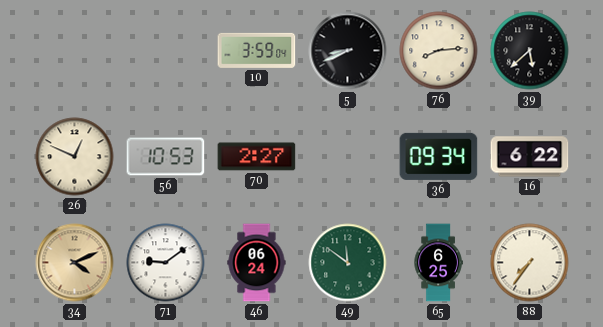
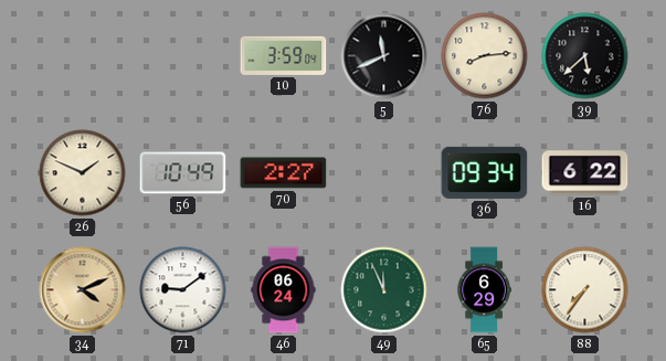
5: 8:41 -> 11:41
26: 12:49 -> 1:49
56: 10:53 -> 10:49
49: 11:51 -> 11:56
65: 6:25 -> 6:29
